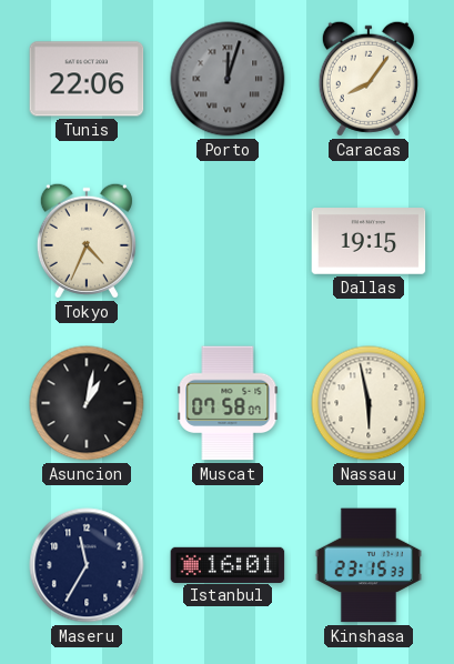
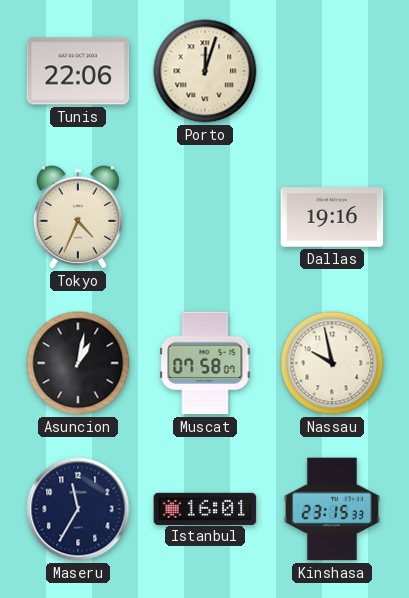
Porto dial: grey -> cream
Caracas: 8:06 -> none
Dallas: 19:15 -> 19:16
Nassau: 5:58 -> 9:58
